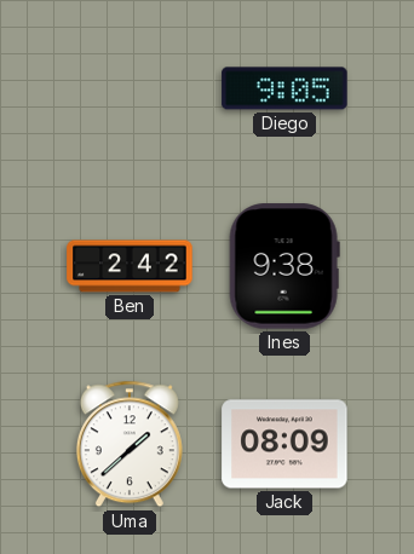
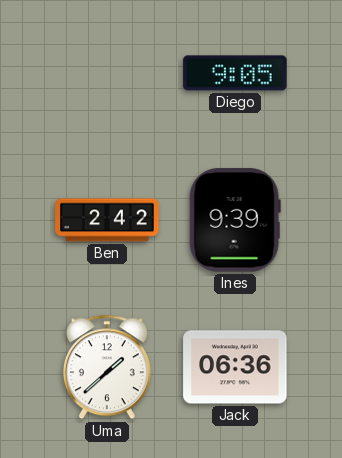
Ines: 9:38 -> 9:39
Jack: 08:09 -> 06:36
